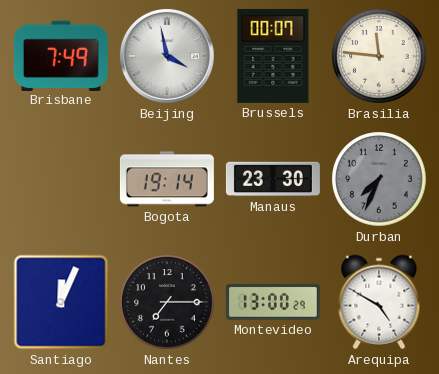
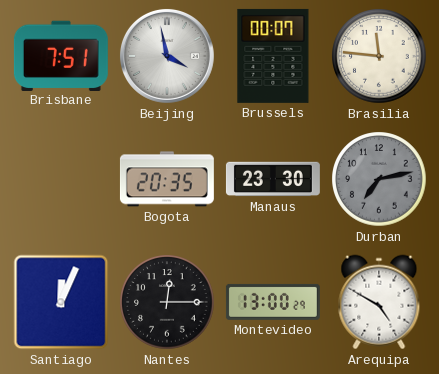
Brisbane: 7:49 -> 7:51
Bogota: 19:14 -> 20:35
Durban: 7:34 -> 7:13
Nantes: 7:15 -> 12:15
